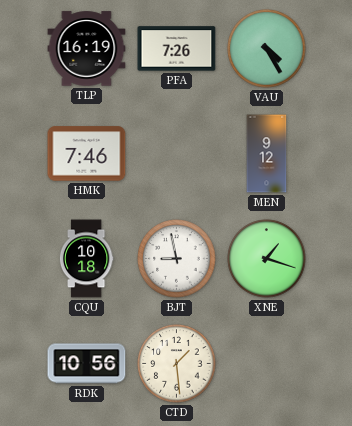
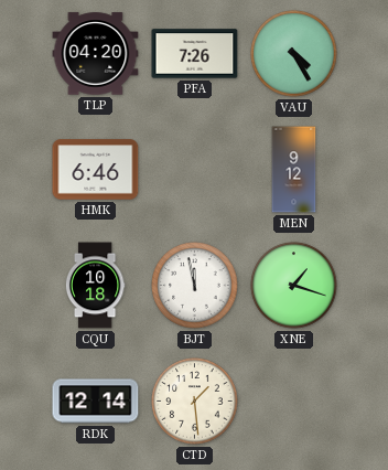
TLP: 16:19 -> 04:20
HMK: 7:46 -> 6:46
BJT: 8:58 -> 11:58
RDK: 10:56 -> 12:14
